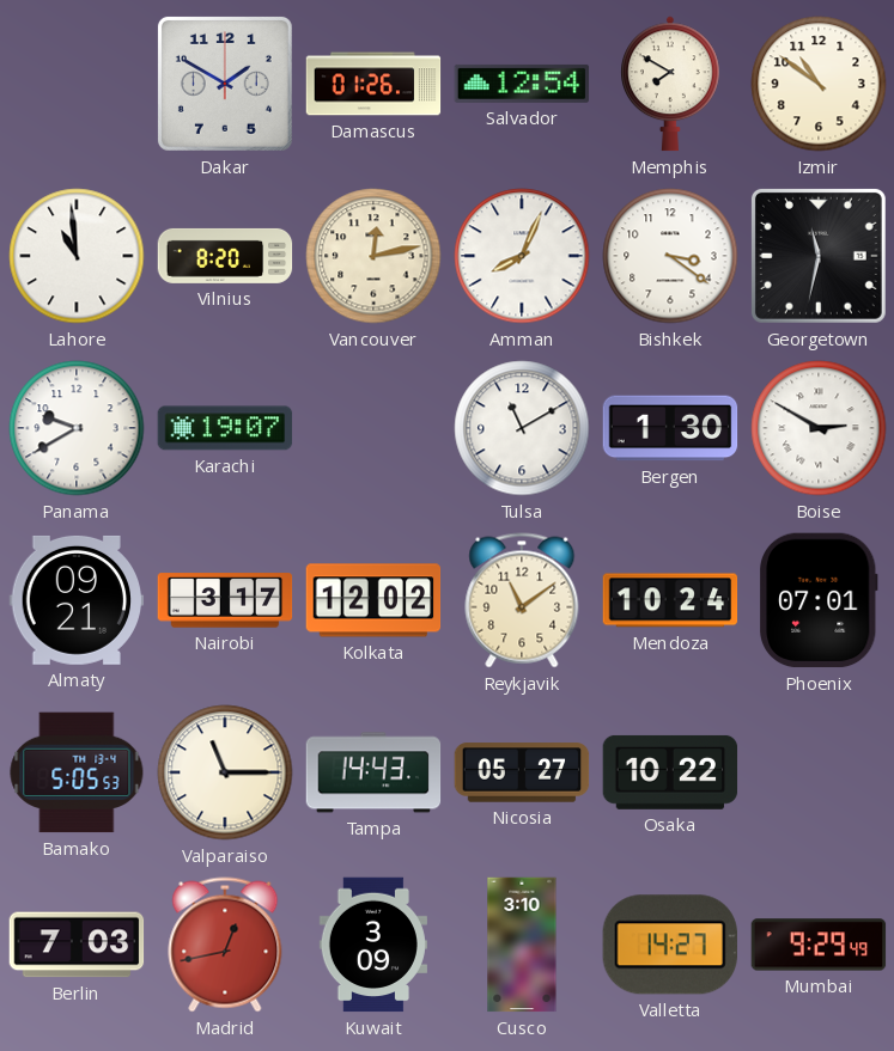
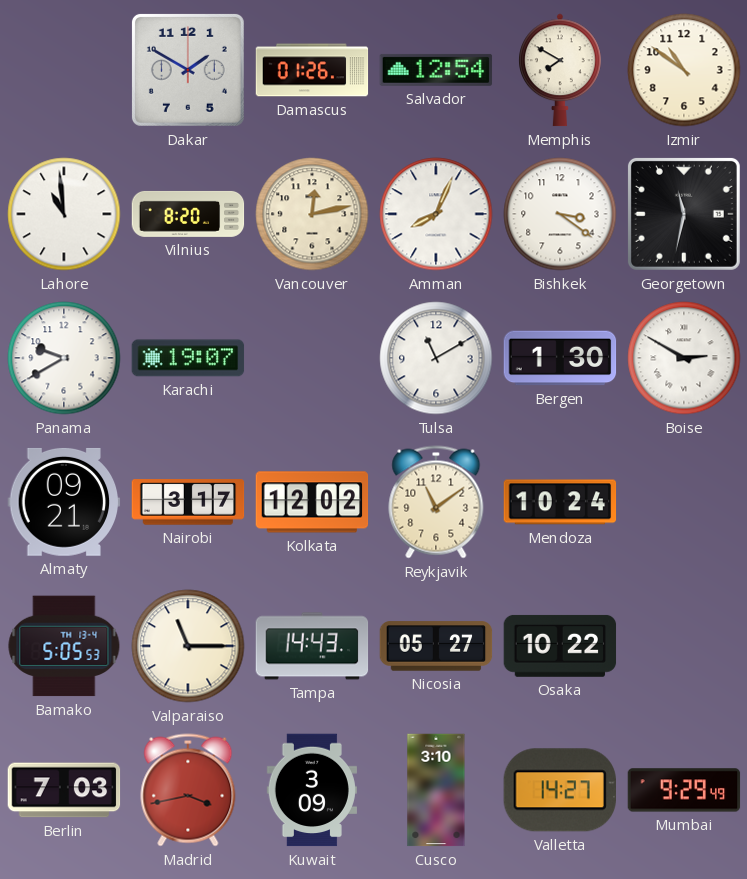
Phoenix: 07:01 -> none
Madrid: 12:43 -> 3:43
